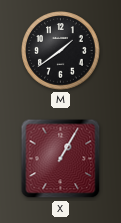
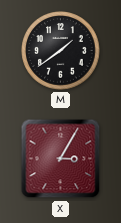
X: 1:05 -> 3:05
